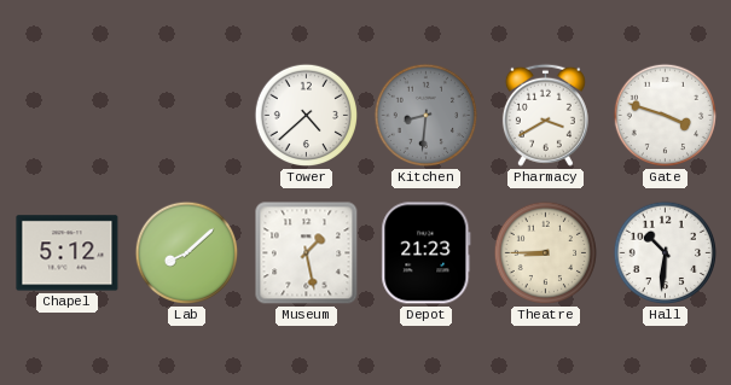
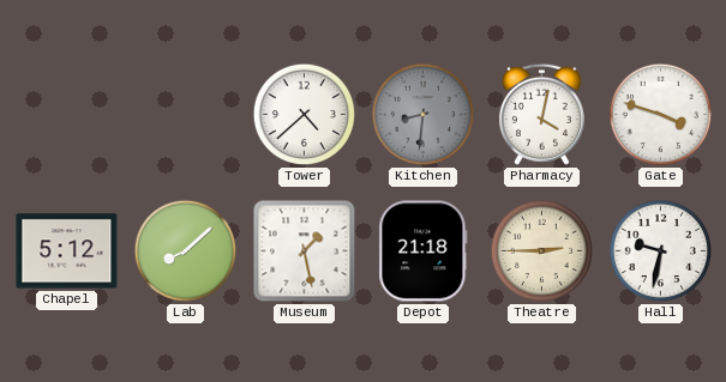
Pharmacy: 3:40 -> 4:02
Depot: 21:23 -> 21:18
Theatre: 8:45 -> 2:45
Hall: 10:31 -> 9:32
